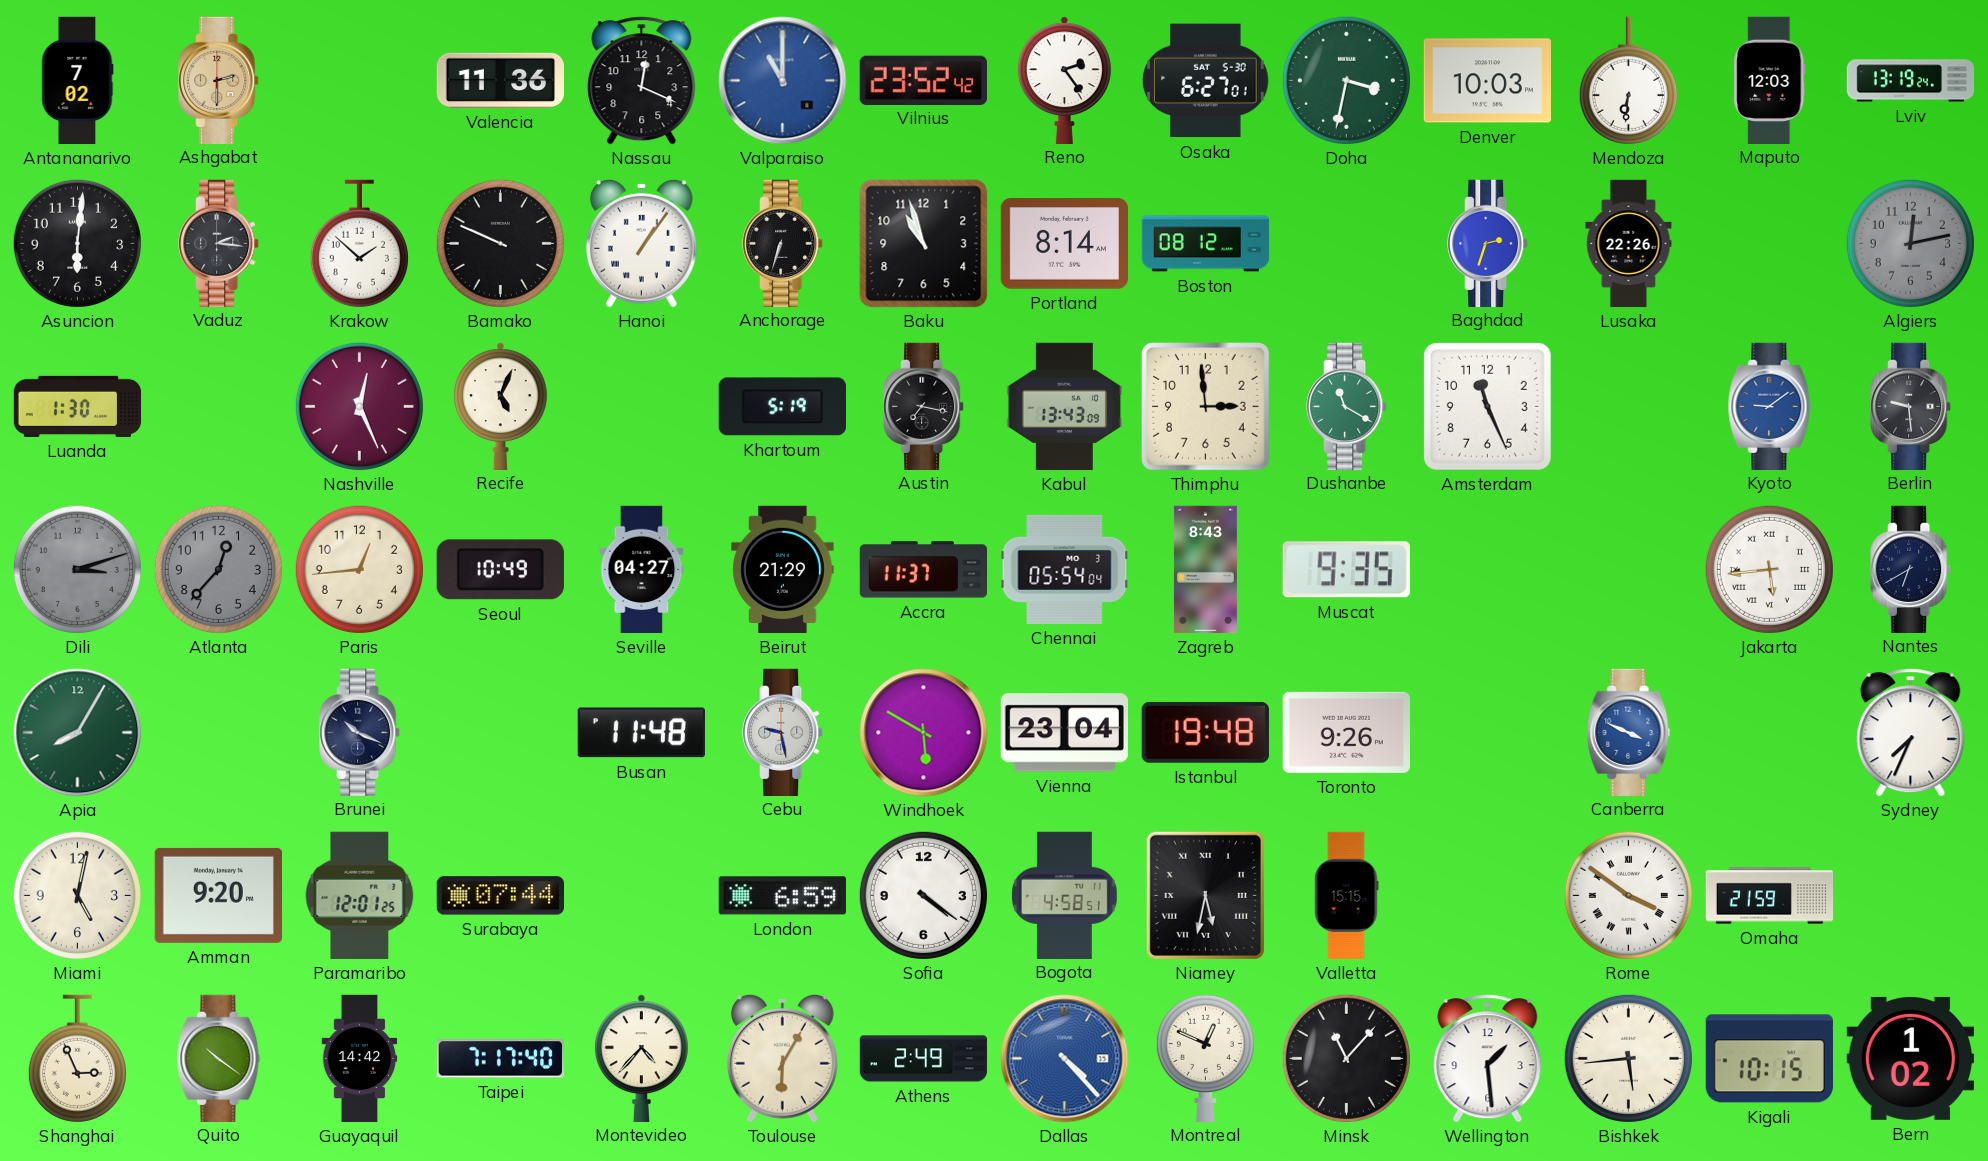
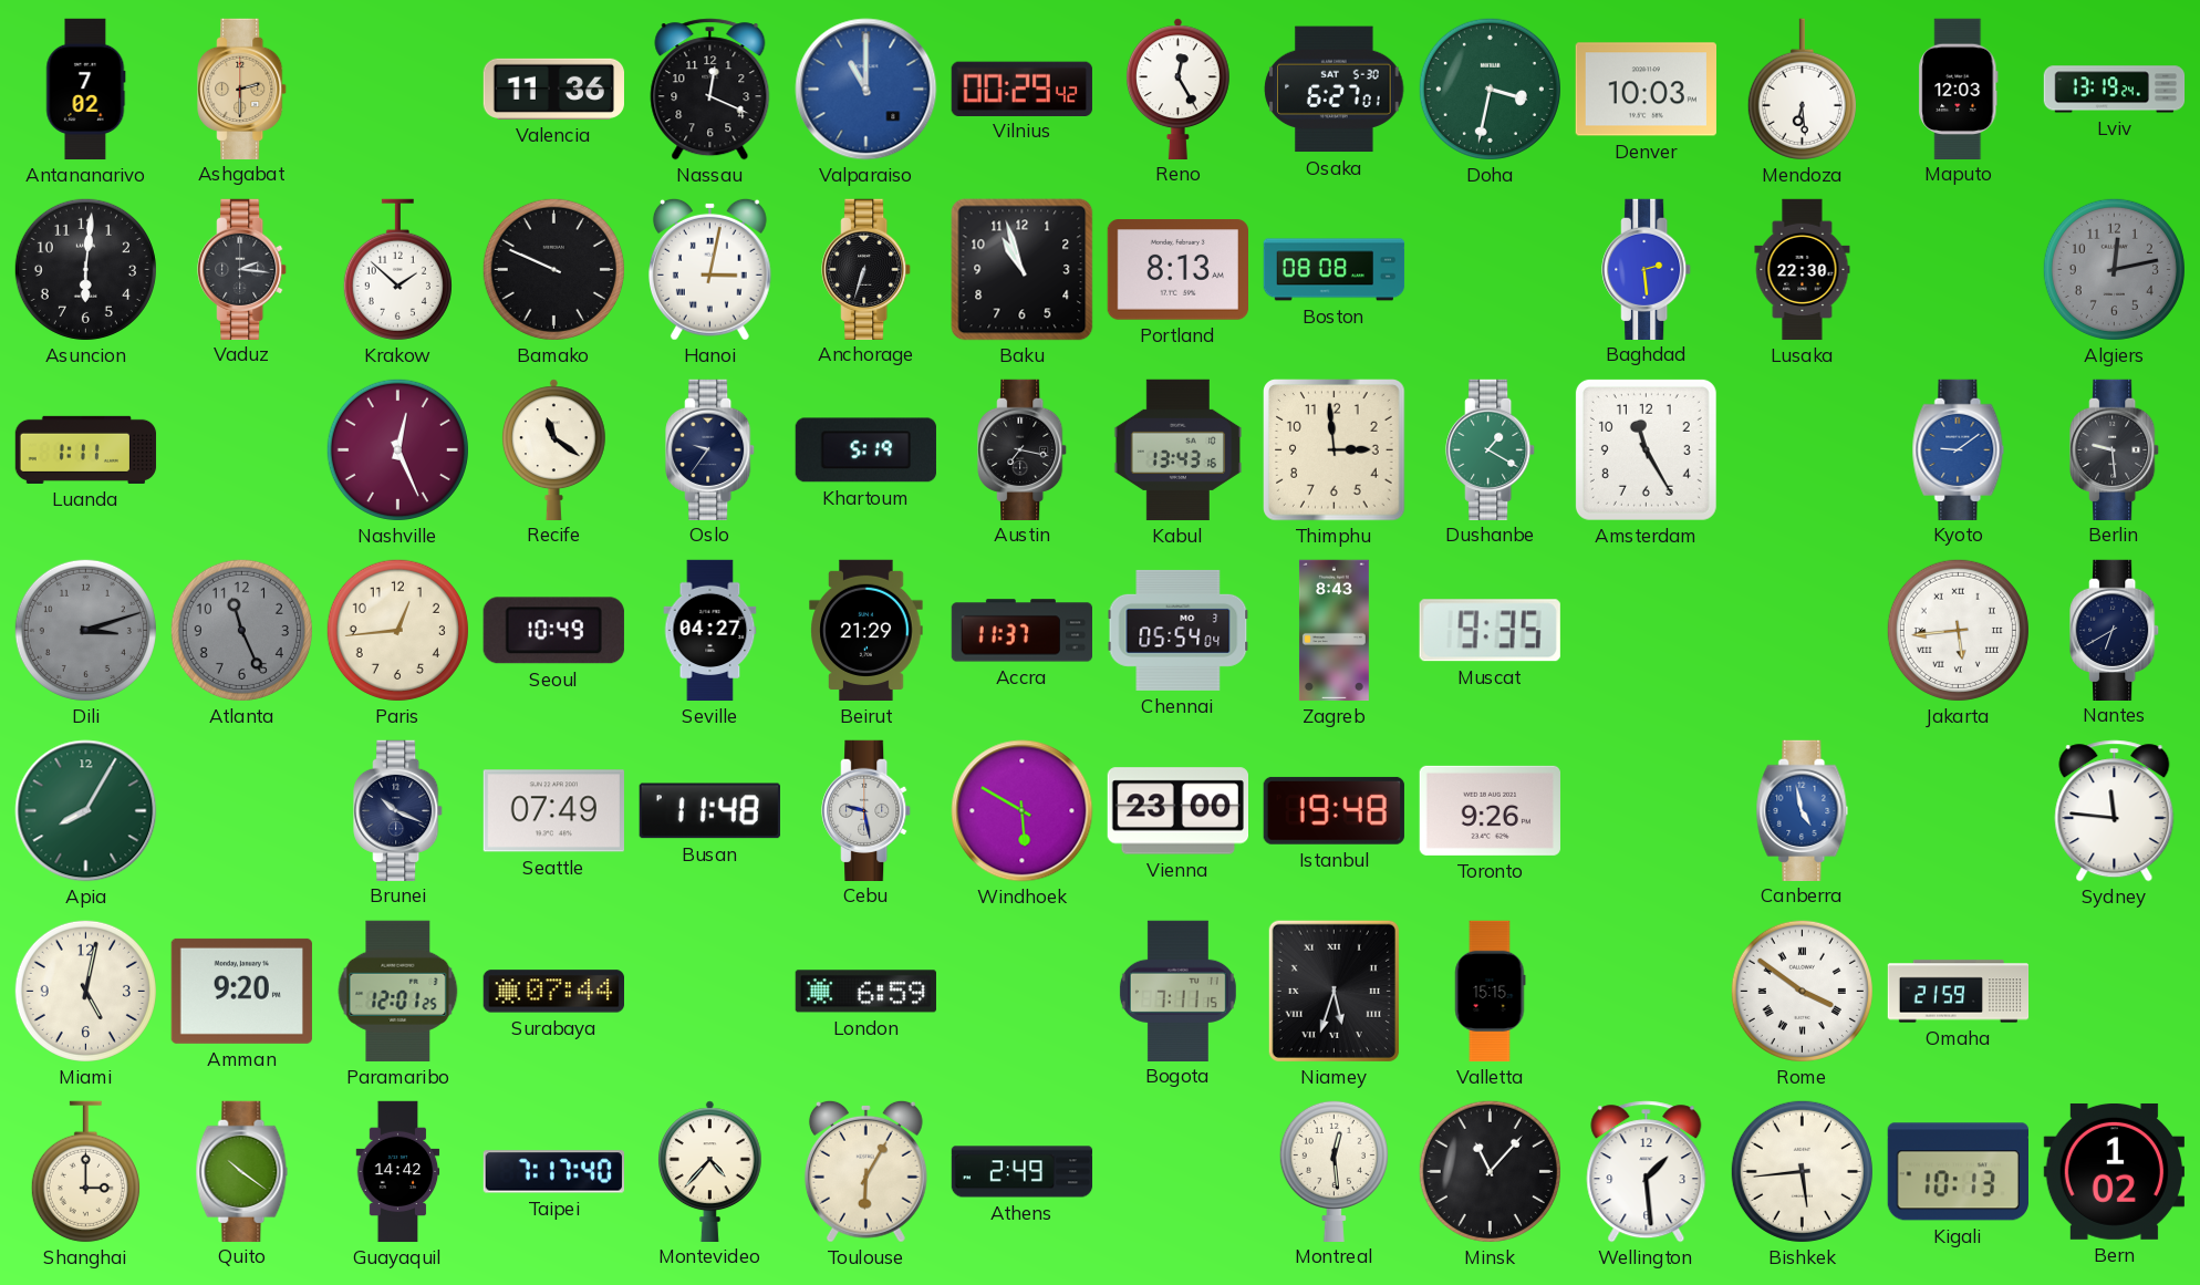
Vilnius: 23:52 -> 00:29
Reno: 2:24 -> 12:25
Mendoza: 6:31 -> 6:29
Hanoi: 1:06 -> 3:02
Portland: 8:14 -> 8:13
Boston: 08:12 -> 08:08
Baghdad: 2:33 -> 2:29
Lusaka: 22:26 -> 22:30
Luanda: 1:30 -> 1:11
Recife: 5:04 -> 11:21
Oslo: none -> 9:36
Kabul: 13:43:09 -> 13:43:16
Dushanbe: 11:20 -> 1:20
Amsterdam: 11:26 -> 11:25
Atlanta: 12:37 -> 11:26
Seattle: none -> 07:49
Vienna: 23:04 -> 23:00
Canberra: 3:49 -> 4:58
Sydney: 7:34 -> 11:46
Sofia: 4:21 -> none
Bogota: 4:58 -> 7:11
Niamey: 5:32 -> 5:33
Shanghai: 2:56 -> 3:00
Dallas: 4:23 -> none
Montreal: 12:49 -> 12:29
Kigali: 10:15 -> 10:13
